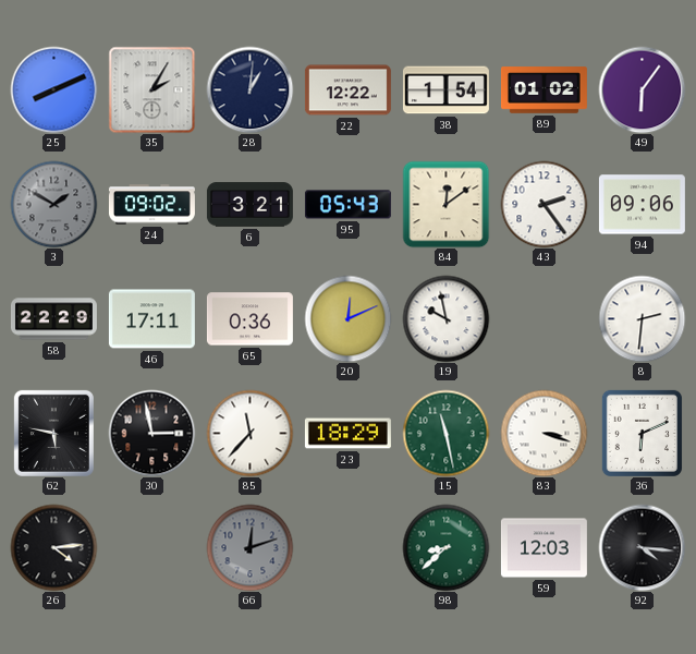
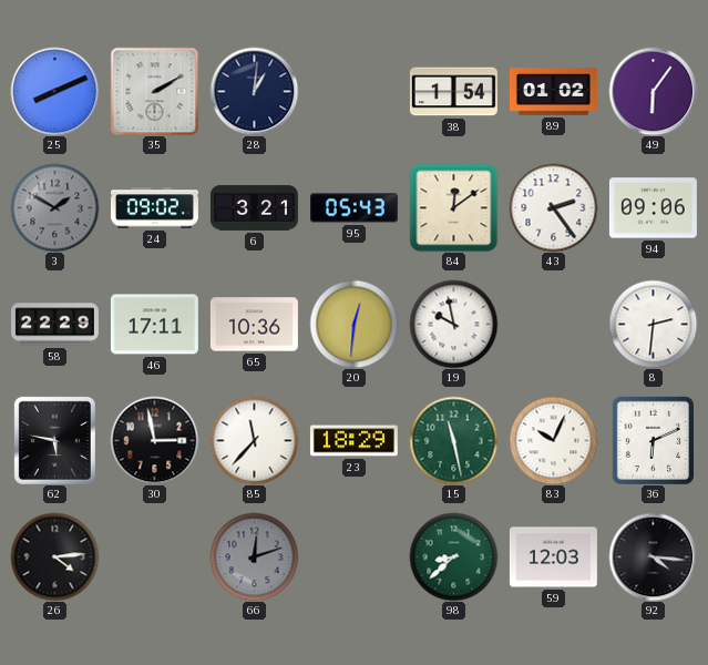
35: 2:05 -> 2:10
22: 12:22 -> none
65: 0:36 -> 10:36
20: 12:11 -> 12:31
83: 3:18 -> 10:04
